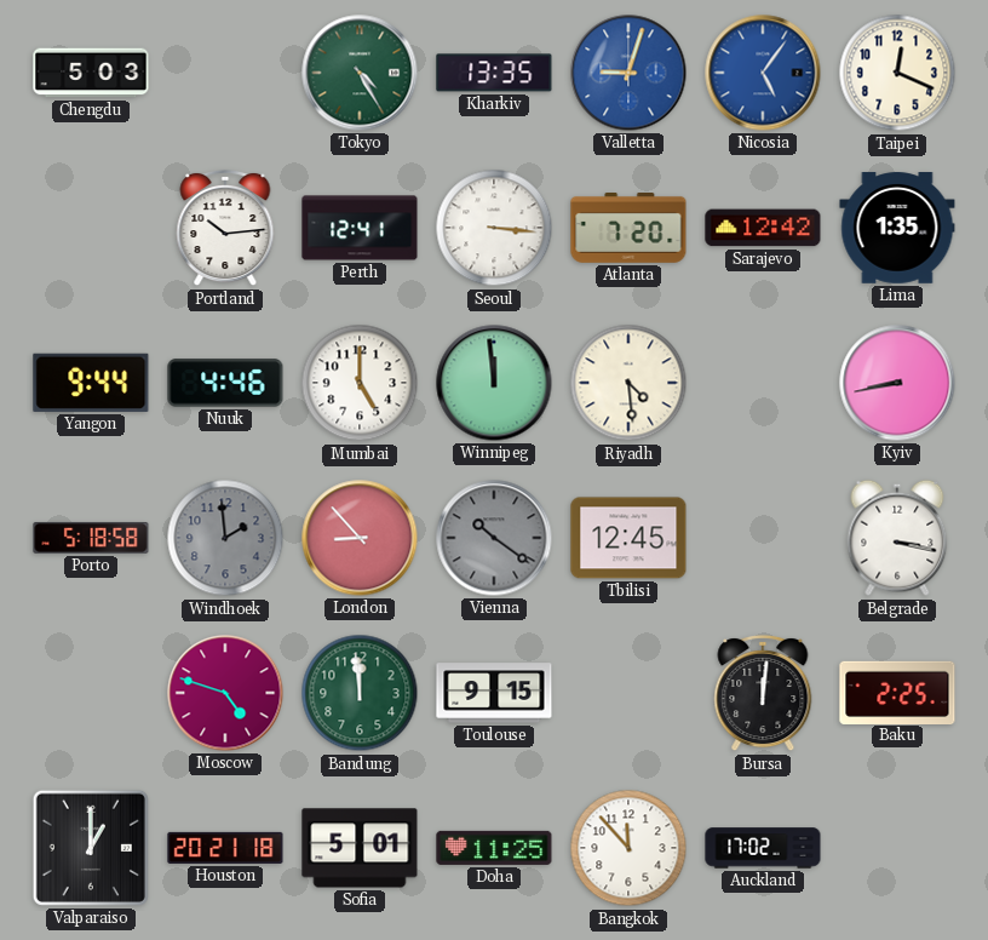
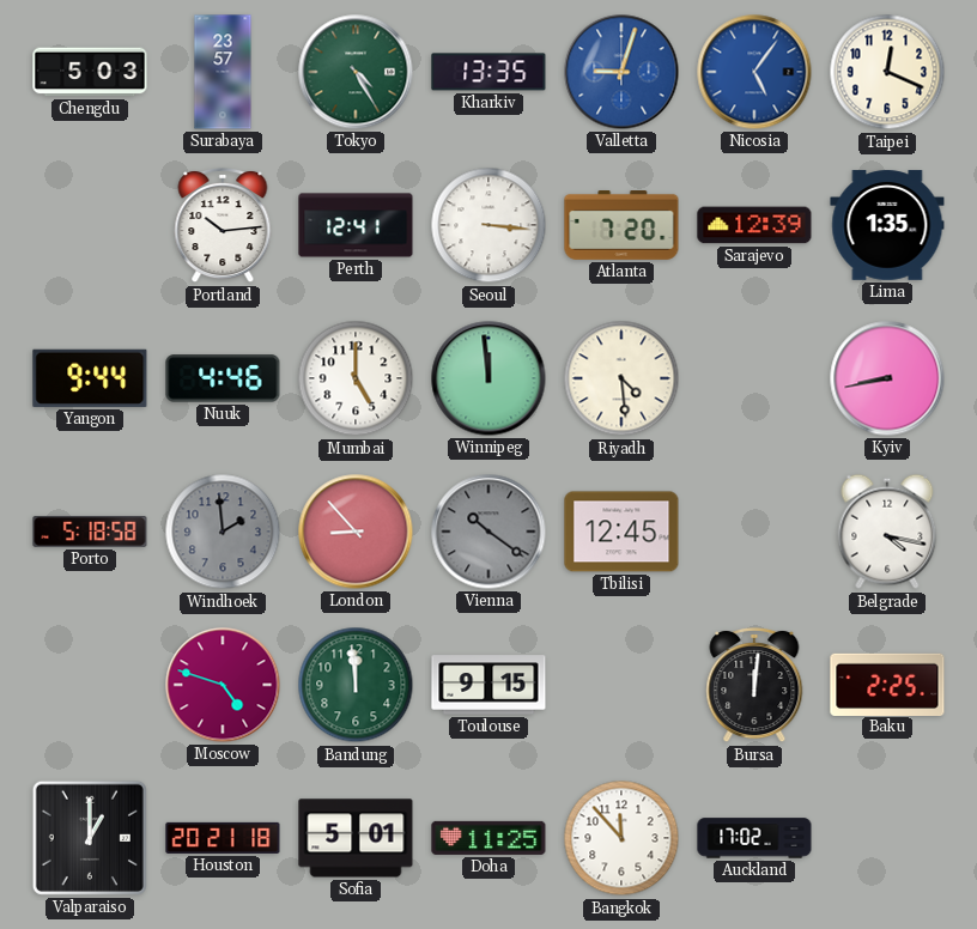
Surabaya: none -> 23:57
Sarajevo: 12:42 -> 12:39
Belgrade: 3:17 -> 4:17
